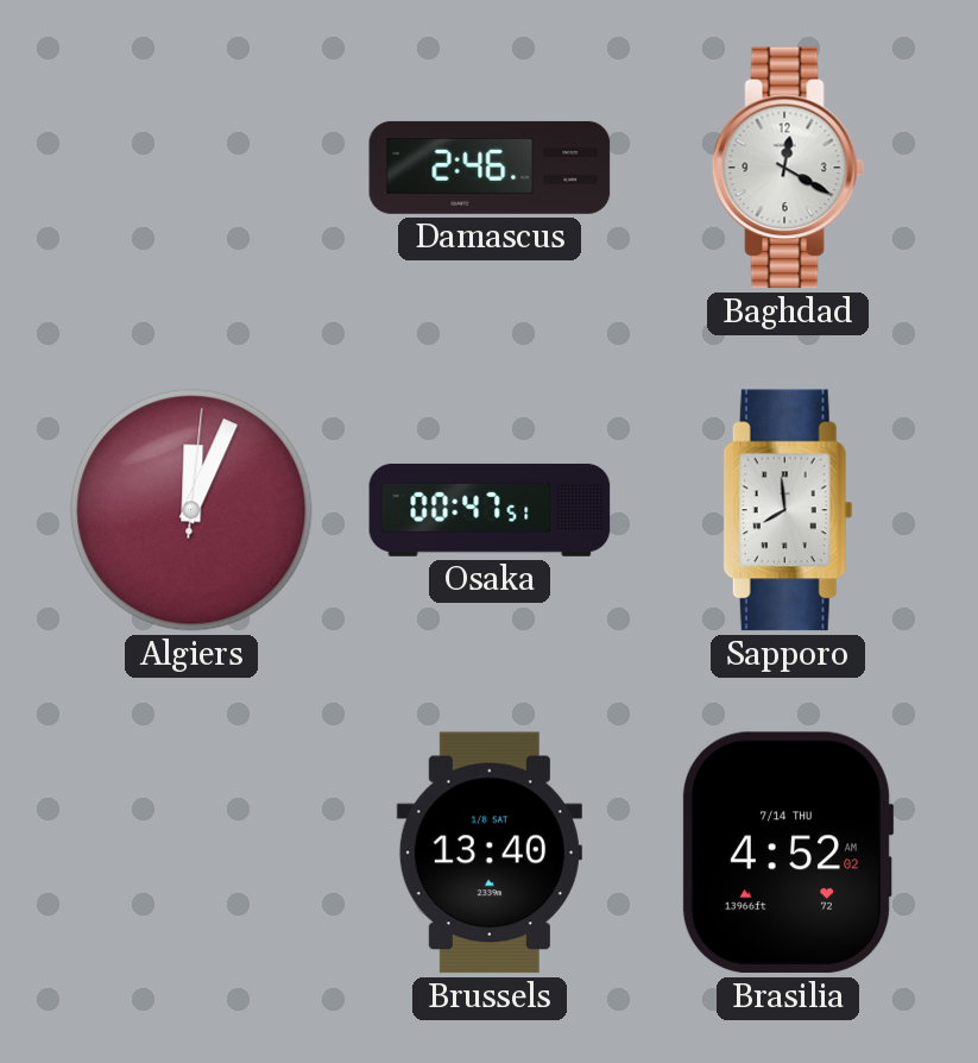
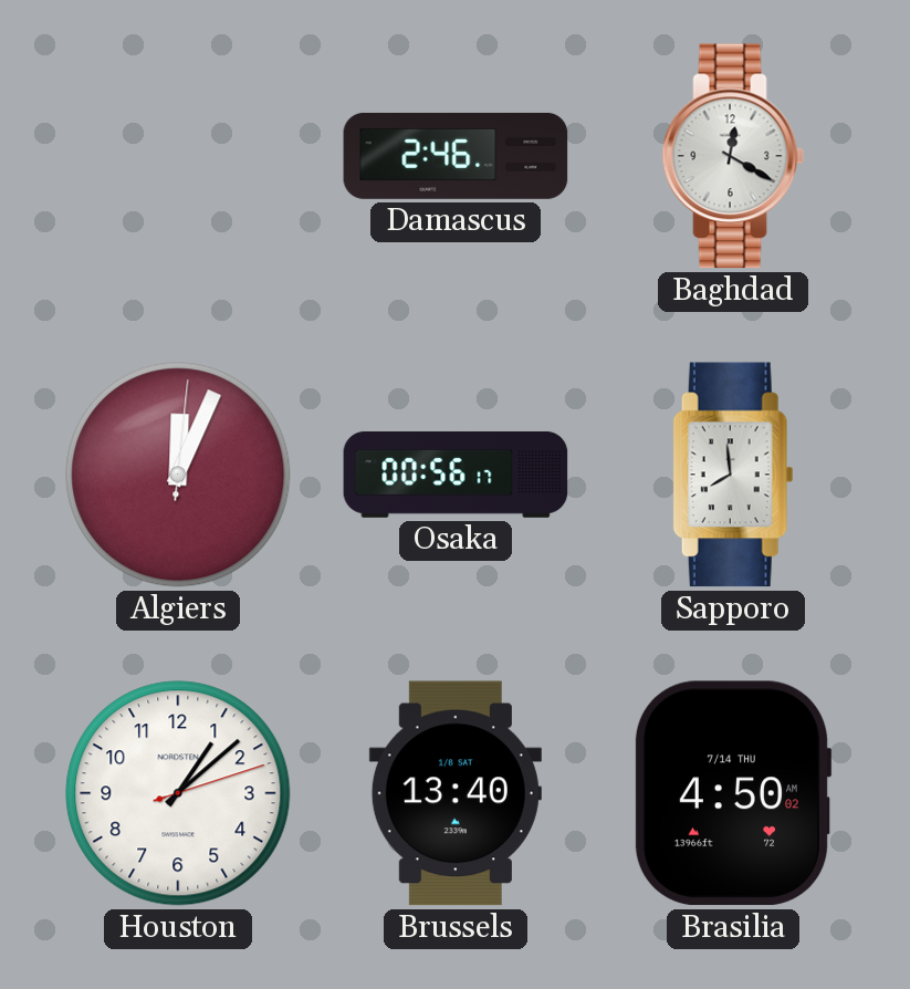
Osaka: 00:47 -> 00:56
Houston: none -> 1:08
Brasilia: 4:52 -> 4:50
